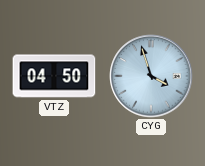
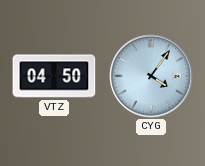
CYG: 3:57 -> 4:06
